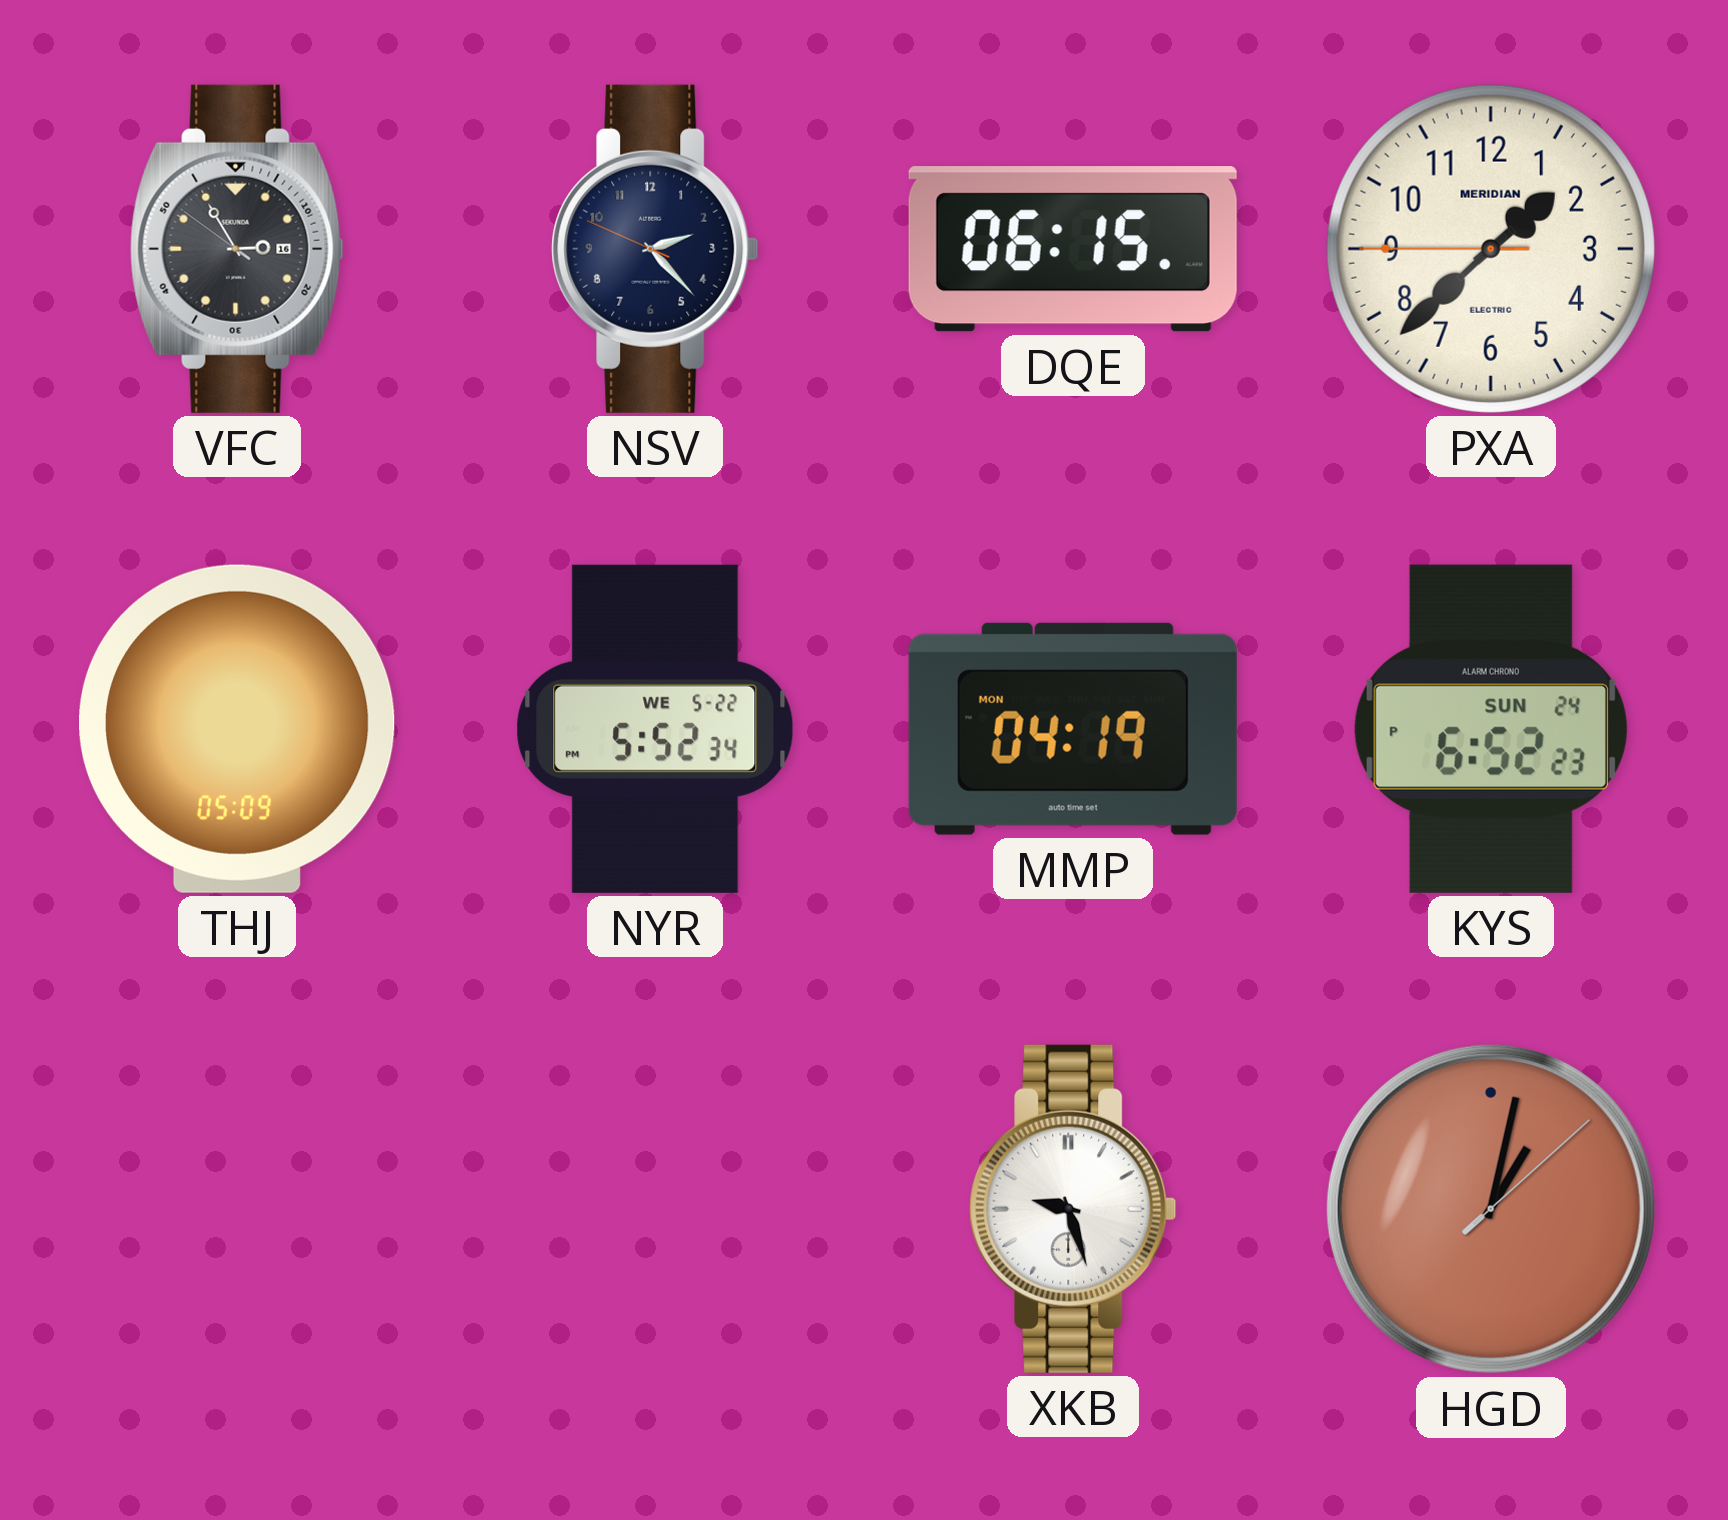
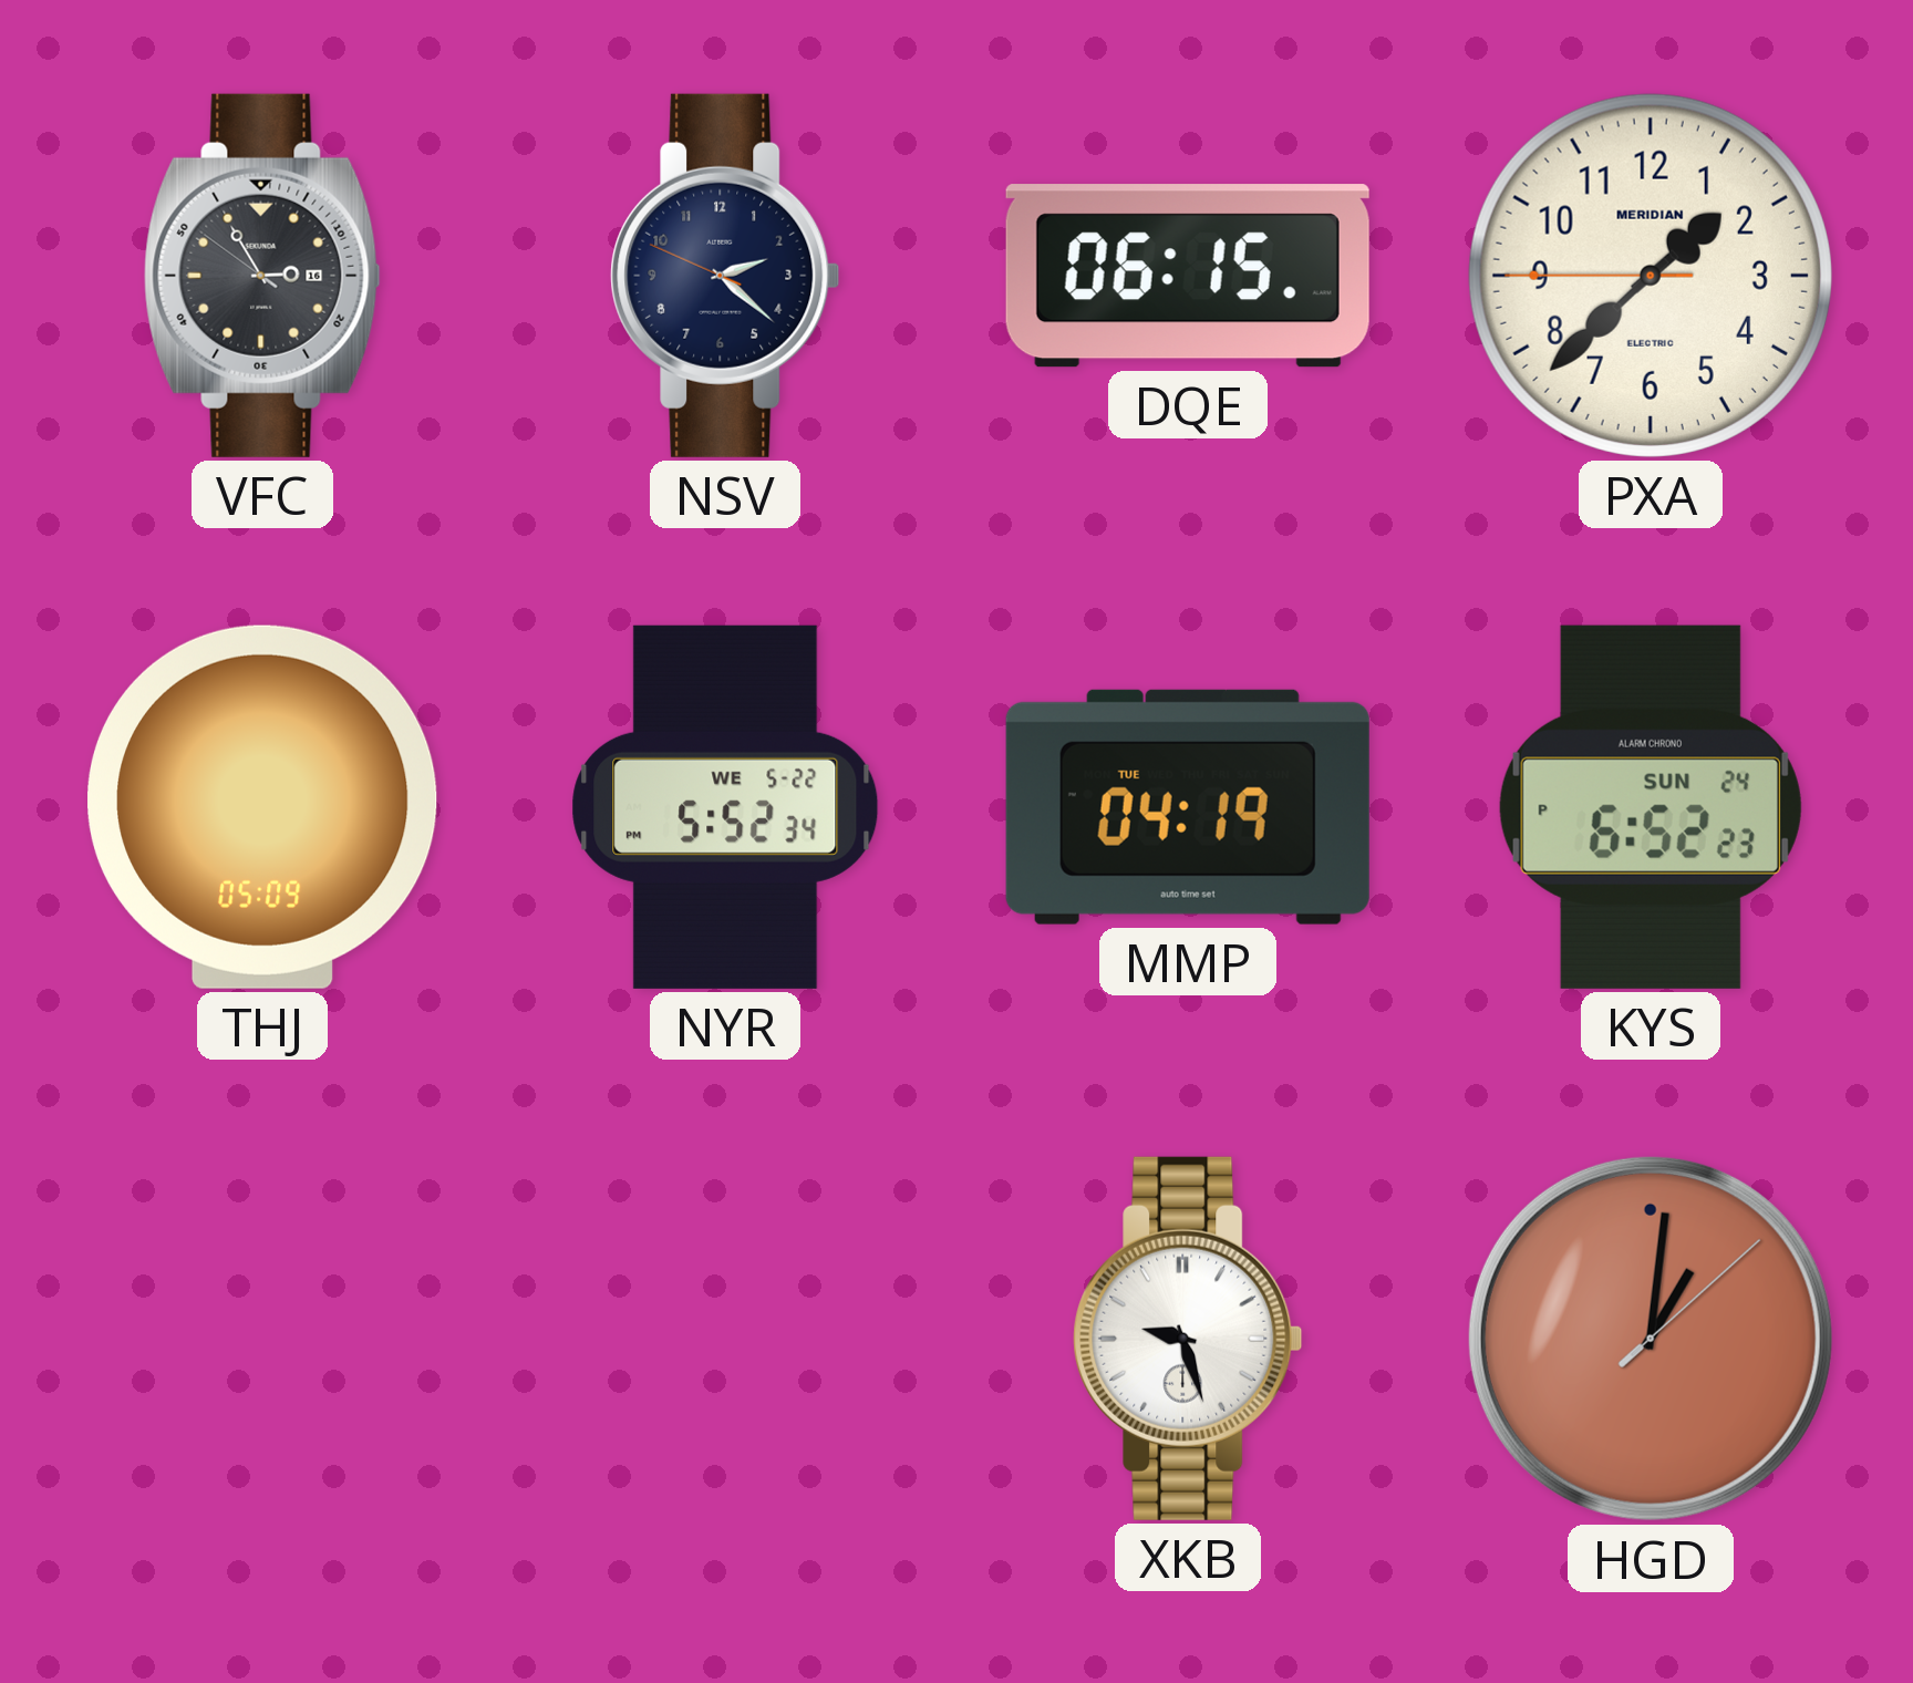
NSV: 2:22 -> 2:21
MMP date: MON -> TUE
HGD: 1:02 -> 1:01
